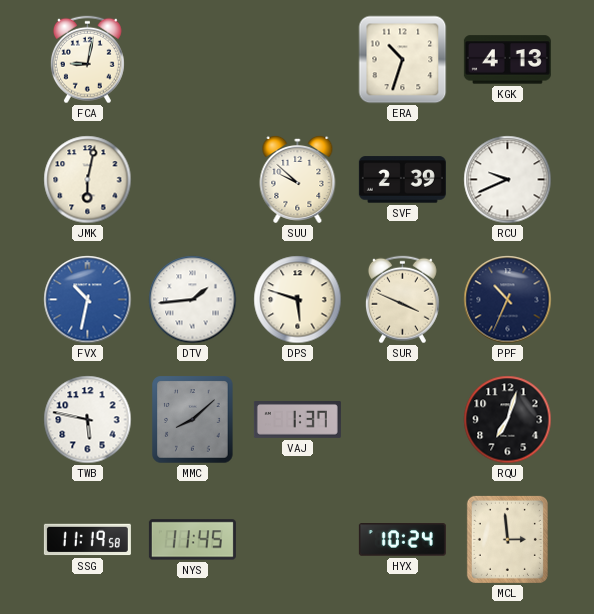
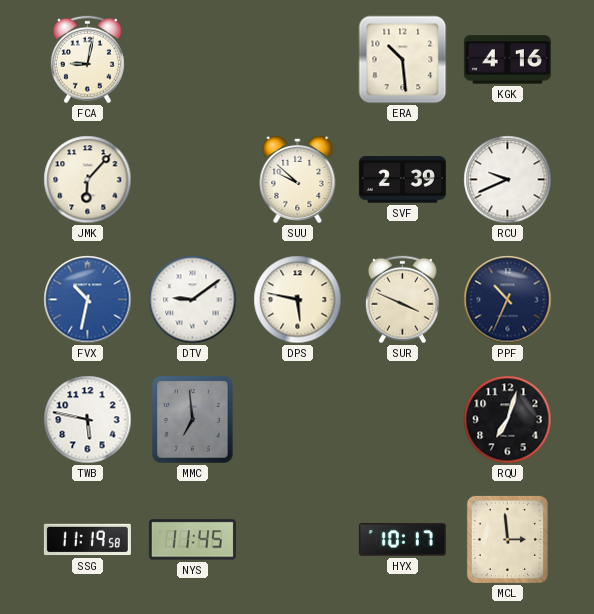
ERA: 10:33 -> 10:29
KGK: 4:13 -> 4:16
JMK: 6:02 -> 6:07
DTV: 1:44 -> 9:09
DPS: 5:48 -> 5:47
MMC: 8:08 -> 6:59
VAJ: 1:37 -> none
HYX: 10:24 -> 10:17
